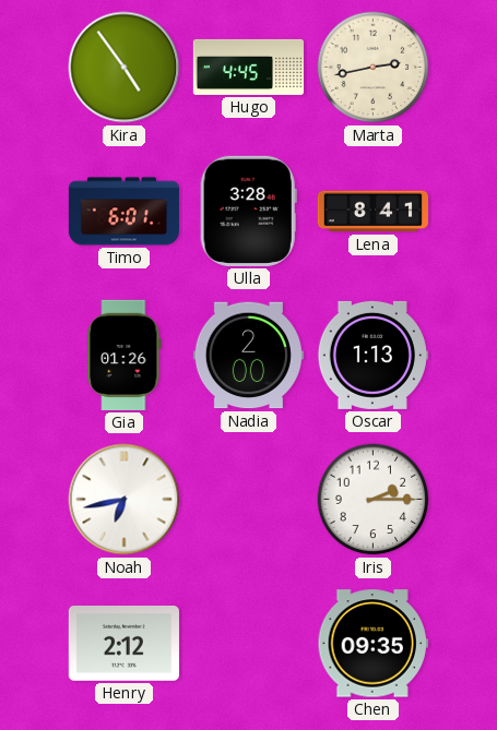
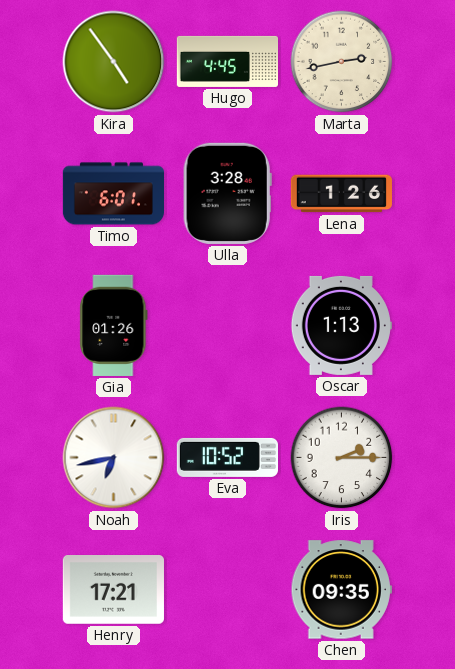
Lena: 8:41 -> 1:26
Nadia: 2:00 -> none
Eva: none -> 10:52
Henry: 2:12 -> 17:21
